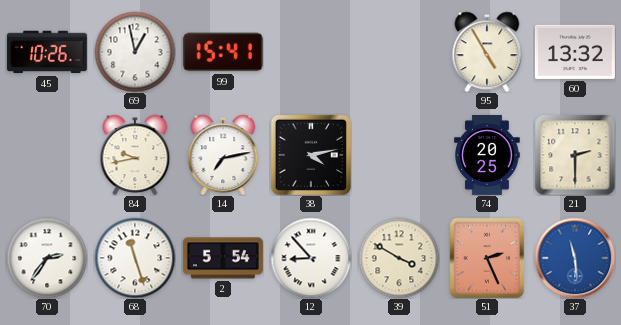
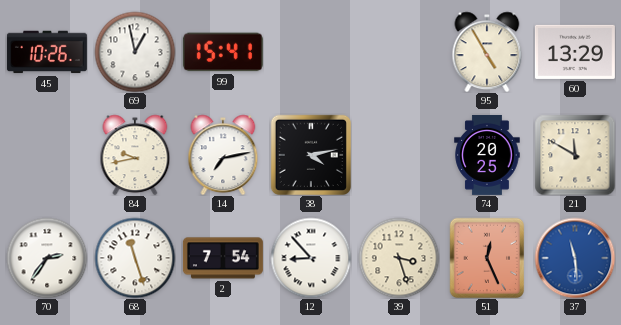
60: 13:32 -> 13:29
21: 2:30 -> 11:50
2: 5:54 -> 7:54
39: 3:50 -> 3:27
51: 2:26 -> 12:26
